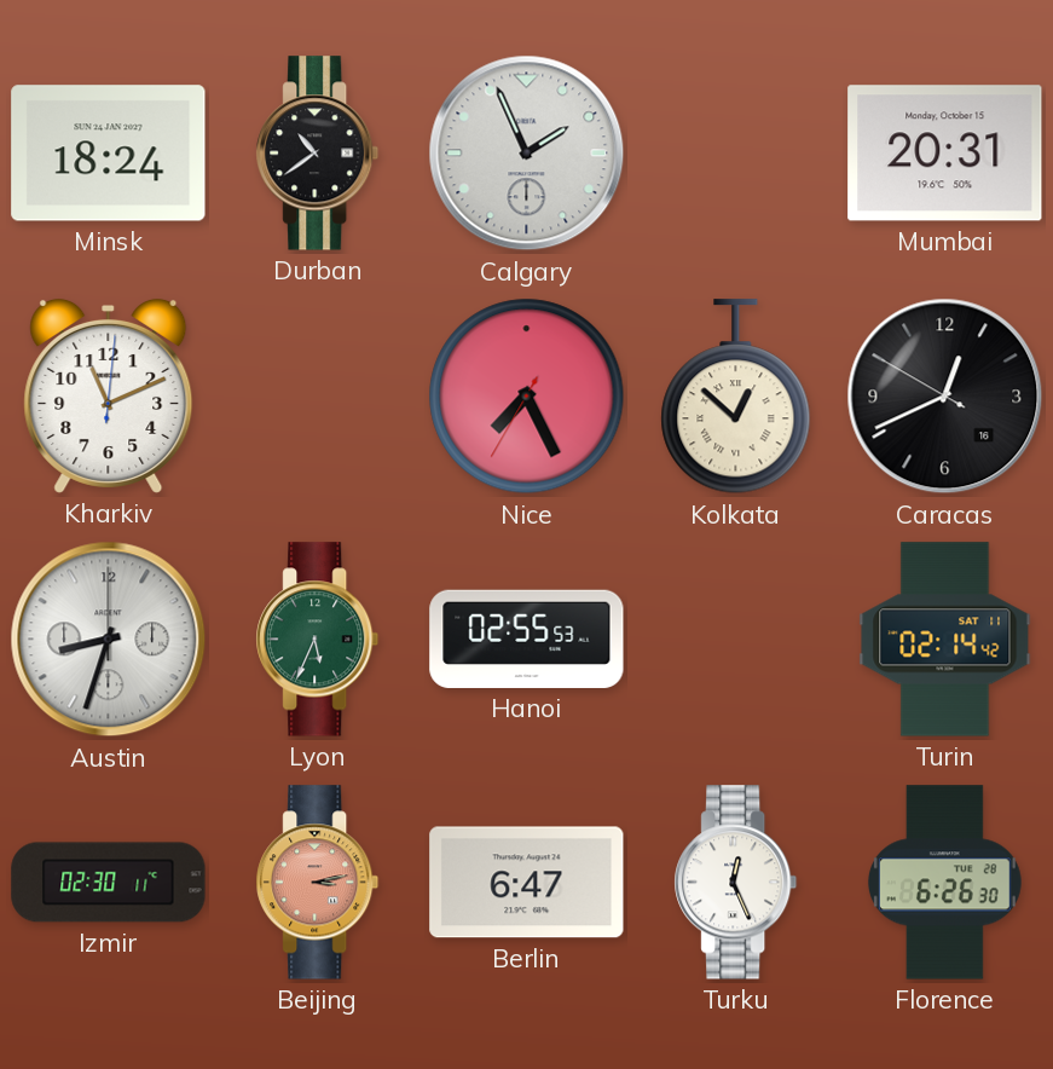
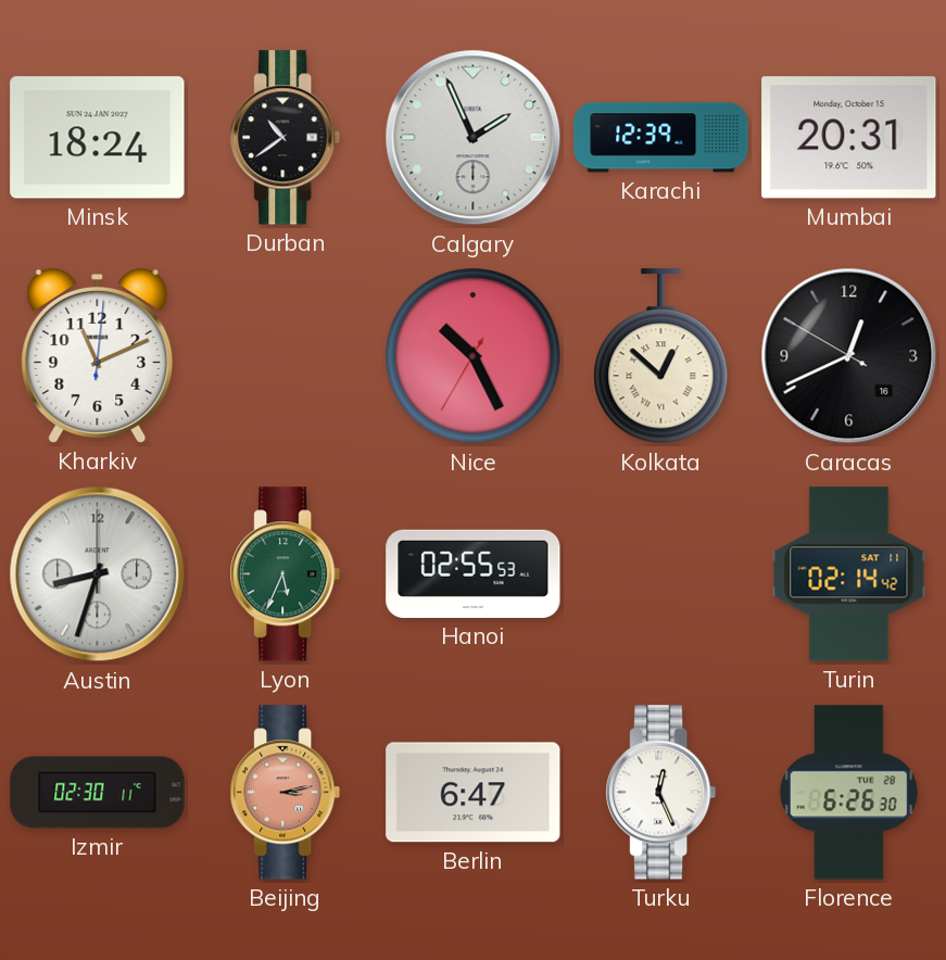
Karachi: none -> 12:39
Nice: 7:25 -> 10:25
